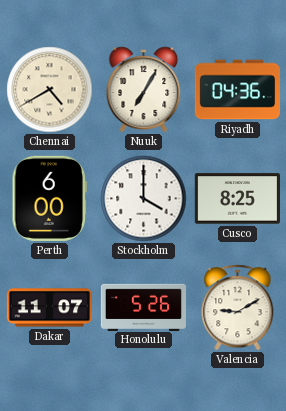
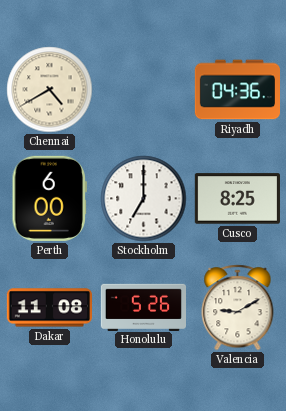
Nuuk: 7:05 -> none
Stockholm: 4:00 -> 7:00
Dakar: 11:07 -> 11:08
